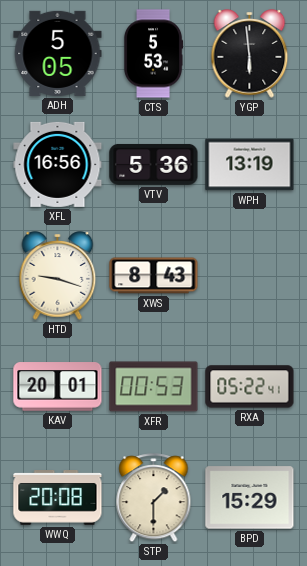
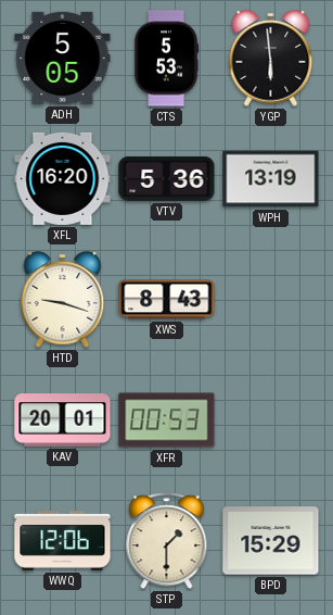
XFL: 16:56 -> 16:20
RXA: 05:22 -> none
WWQ: 20:08 -> 12:06
